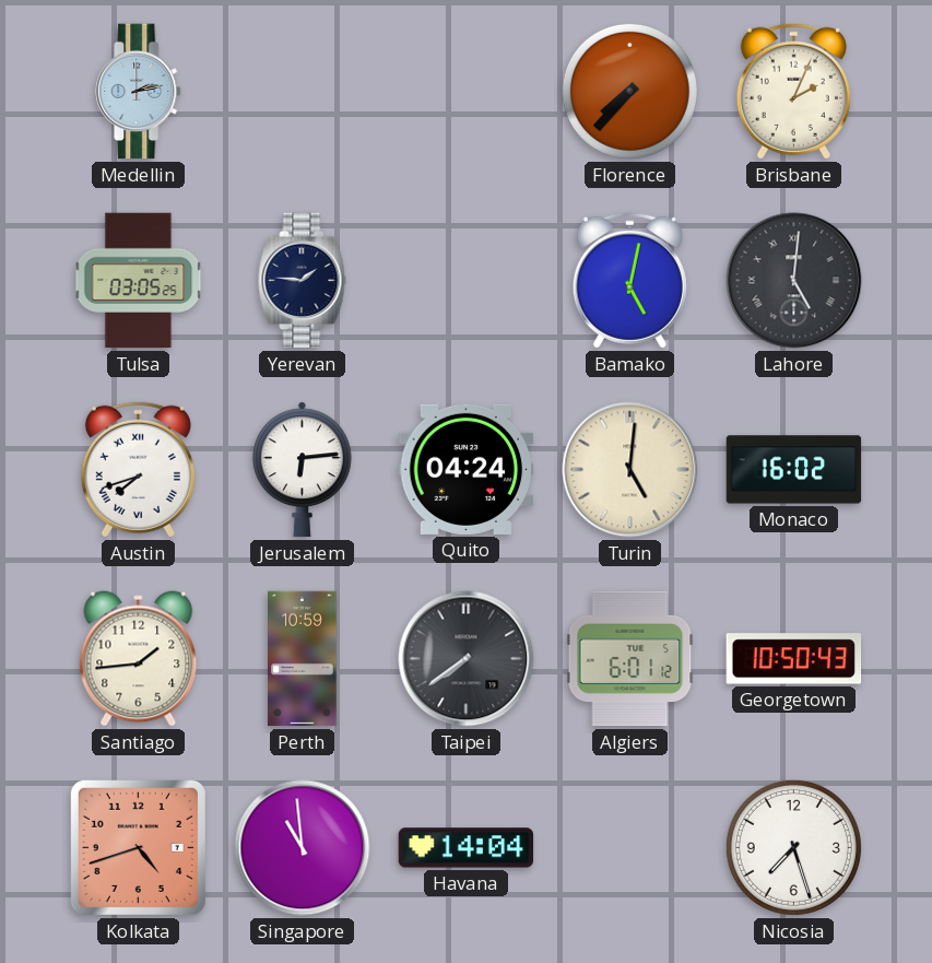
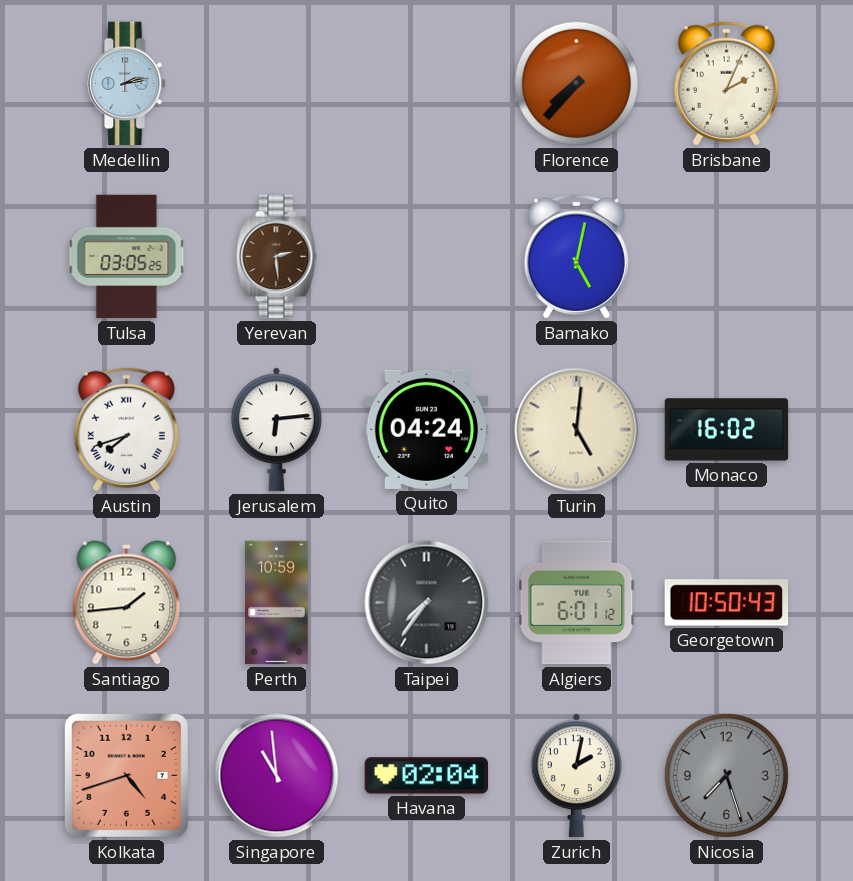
Yerevan: 1:46 -> 2:29
Yerevan dial: navy -> brown
Lahore: 5:01 -> none
Taipei: 7:39 -> 7:36
Havana: 14:04 -> 02:04
Zurich: none -> 2:02
Nicosia dial: white -> grey
